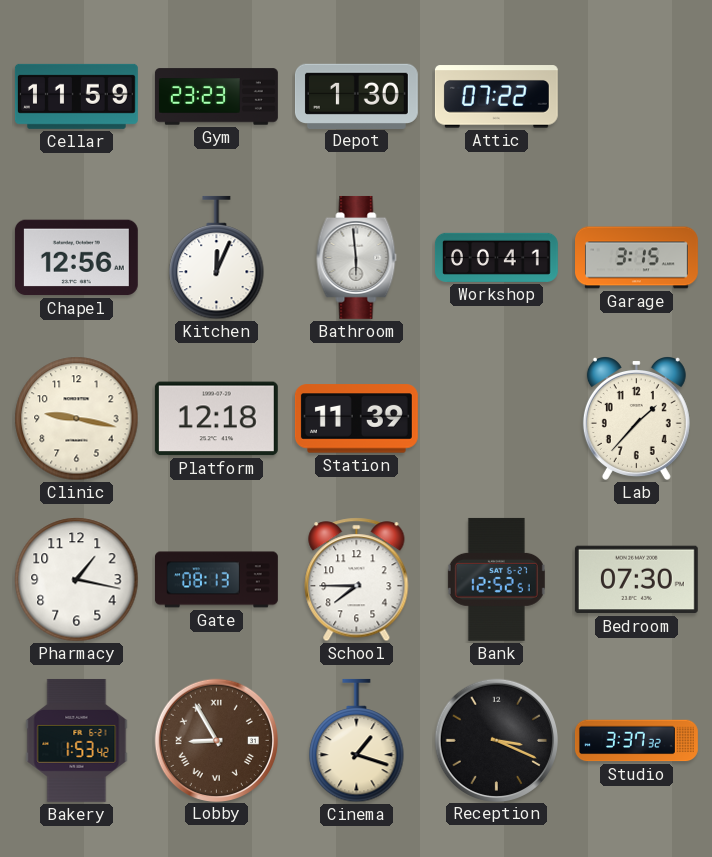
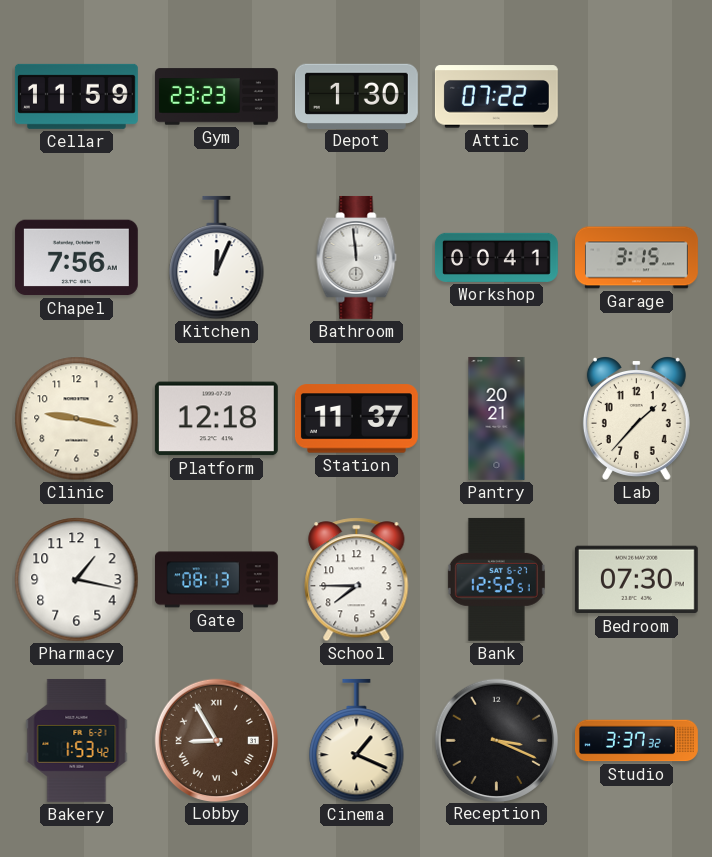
Chapel: 12:56 -> 7:56
Bathroom: 5:59 -> 11:59
Station: 11:39 -> 11:37
Pantry: none -> 20:21
Cinema: 1:18 -> 1:19
